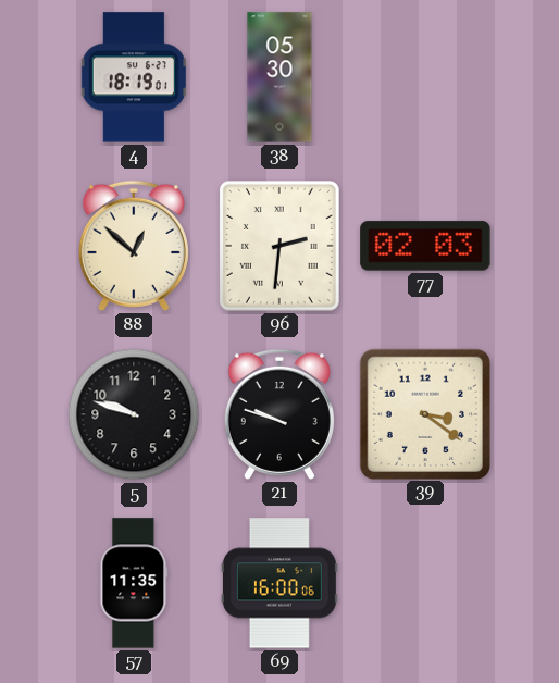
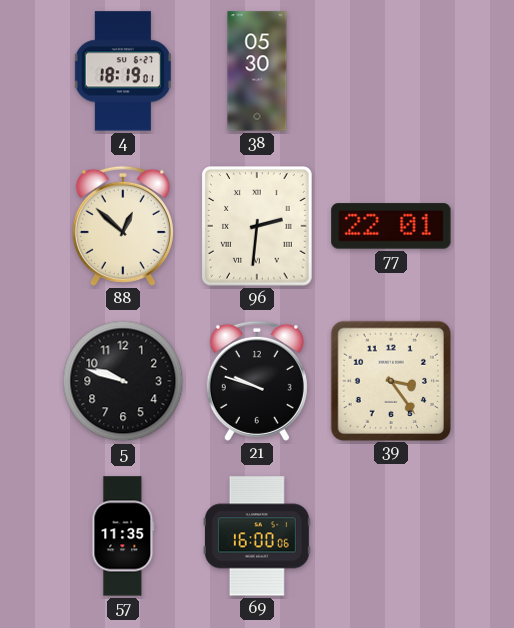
77: 02:03 -> 22:01
39: 3:21 -> 3:24
